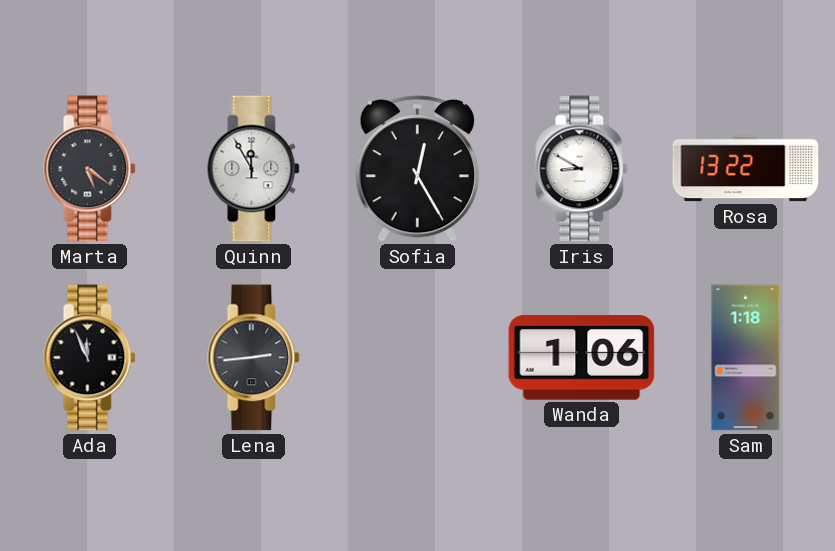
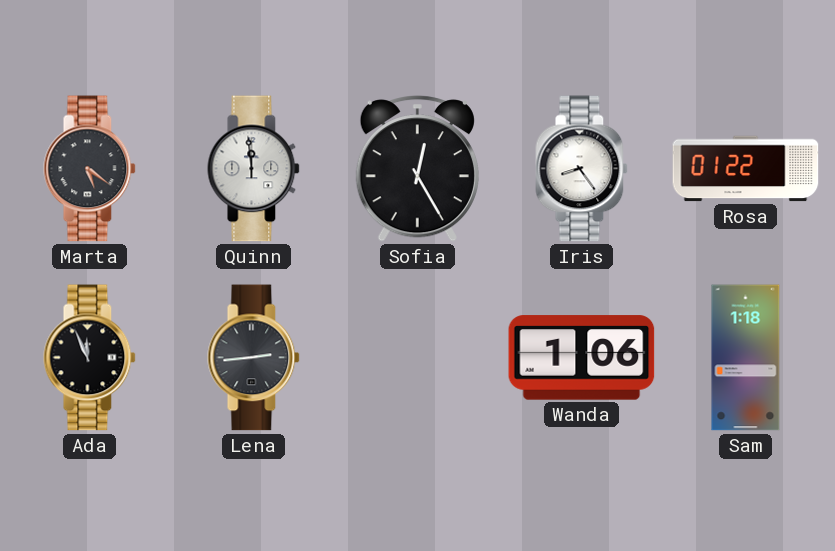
Quinn: 11:55 -> 11:59
Iris: 8:50 -> 8:24
Rosa: 13:22 -> 01:22
